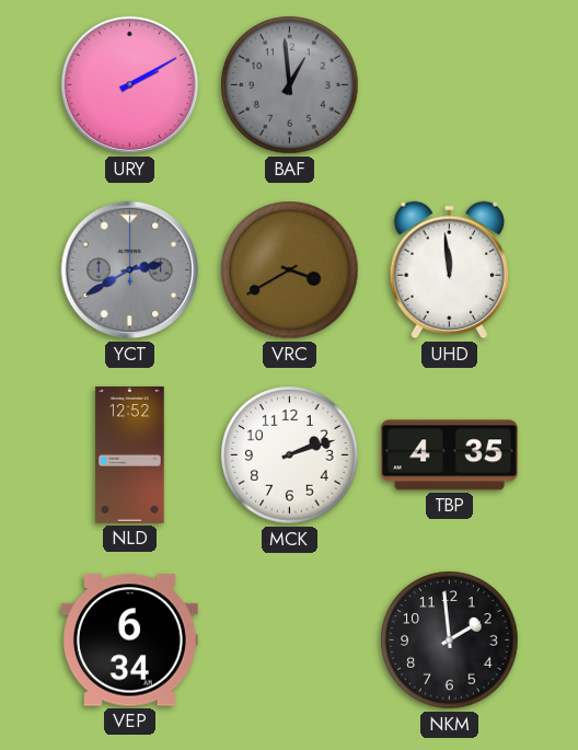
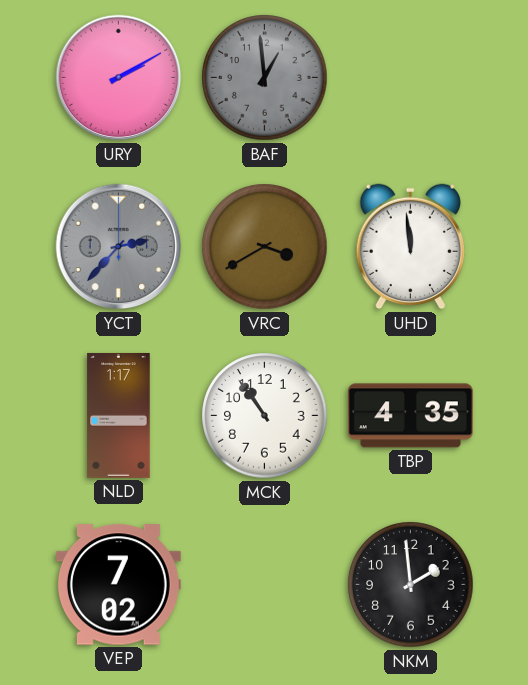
YCT: 2:40 -> 2:37
NLD: 12:52 -> 1:17
MCK: 2:12 -> 10:54
VEP: 6:34 -> 7:02
